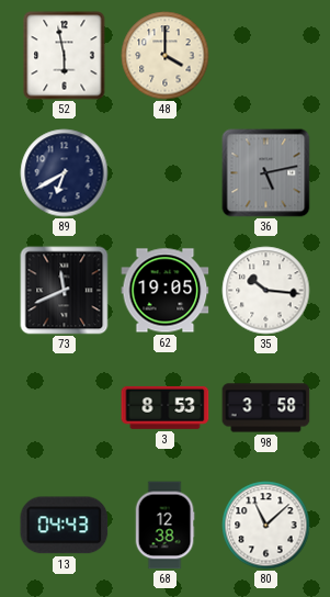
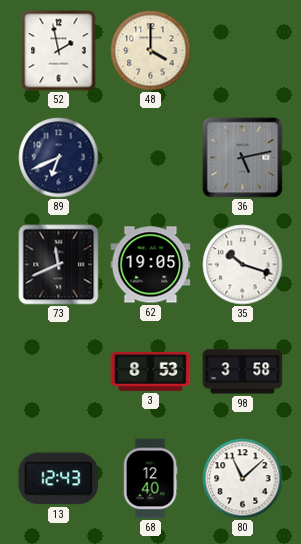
52: 5:58 -> 1:58
89: 6:40 -> 6:41
35: 10:16 -> 10:18
13: 04:43 -> 12:43
68: 12:38 -> 12:40
